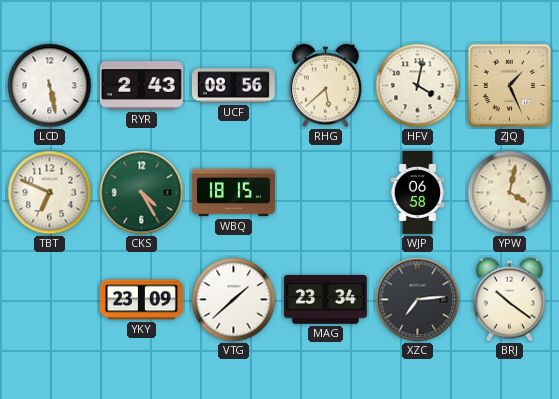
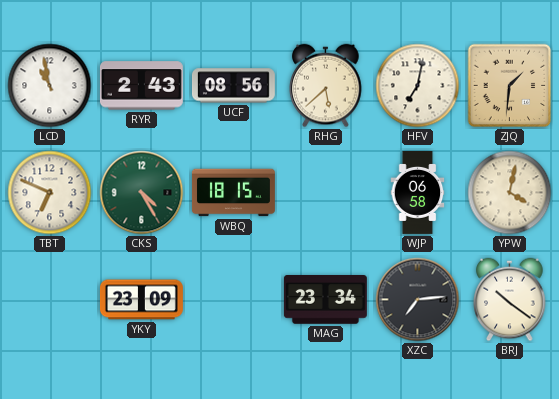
LCD: 5:28 -> 10:58
HFV: 4:02 -> 7:02
ZJQ: 1:26 -> 1:31
VTG: 1:38 -> none
